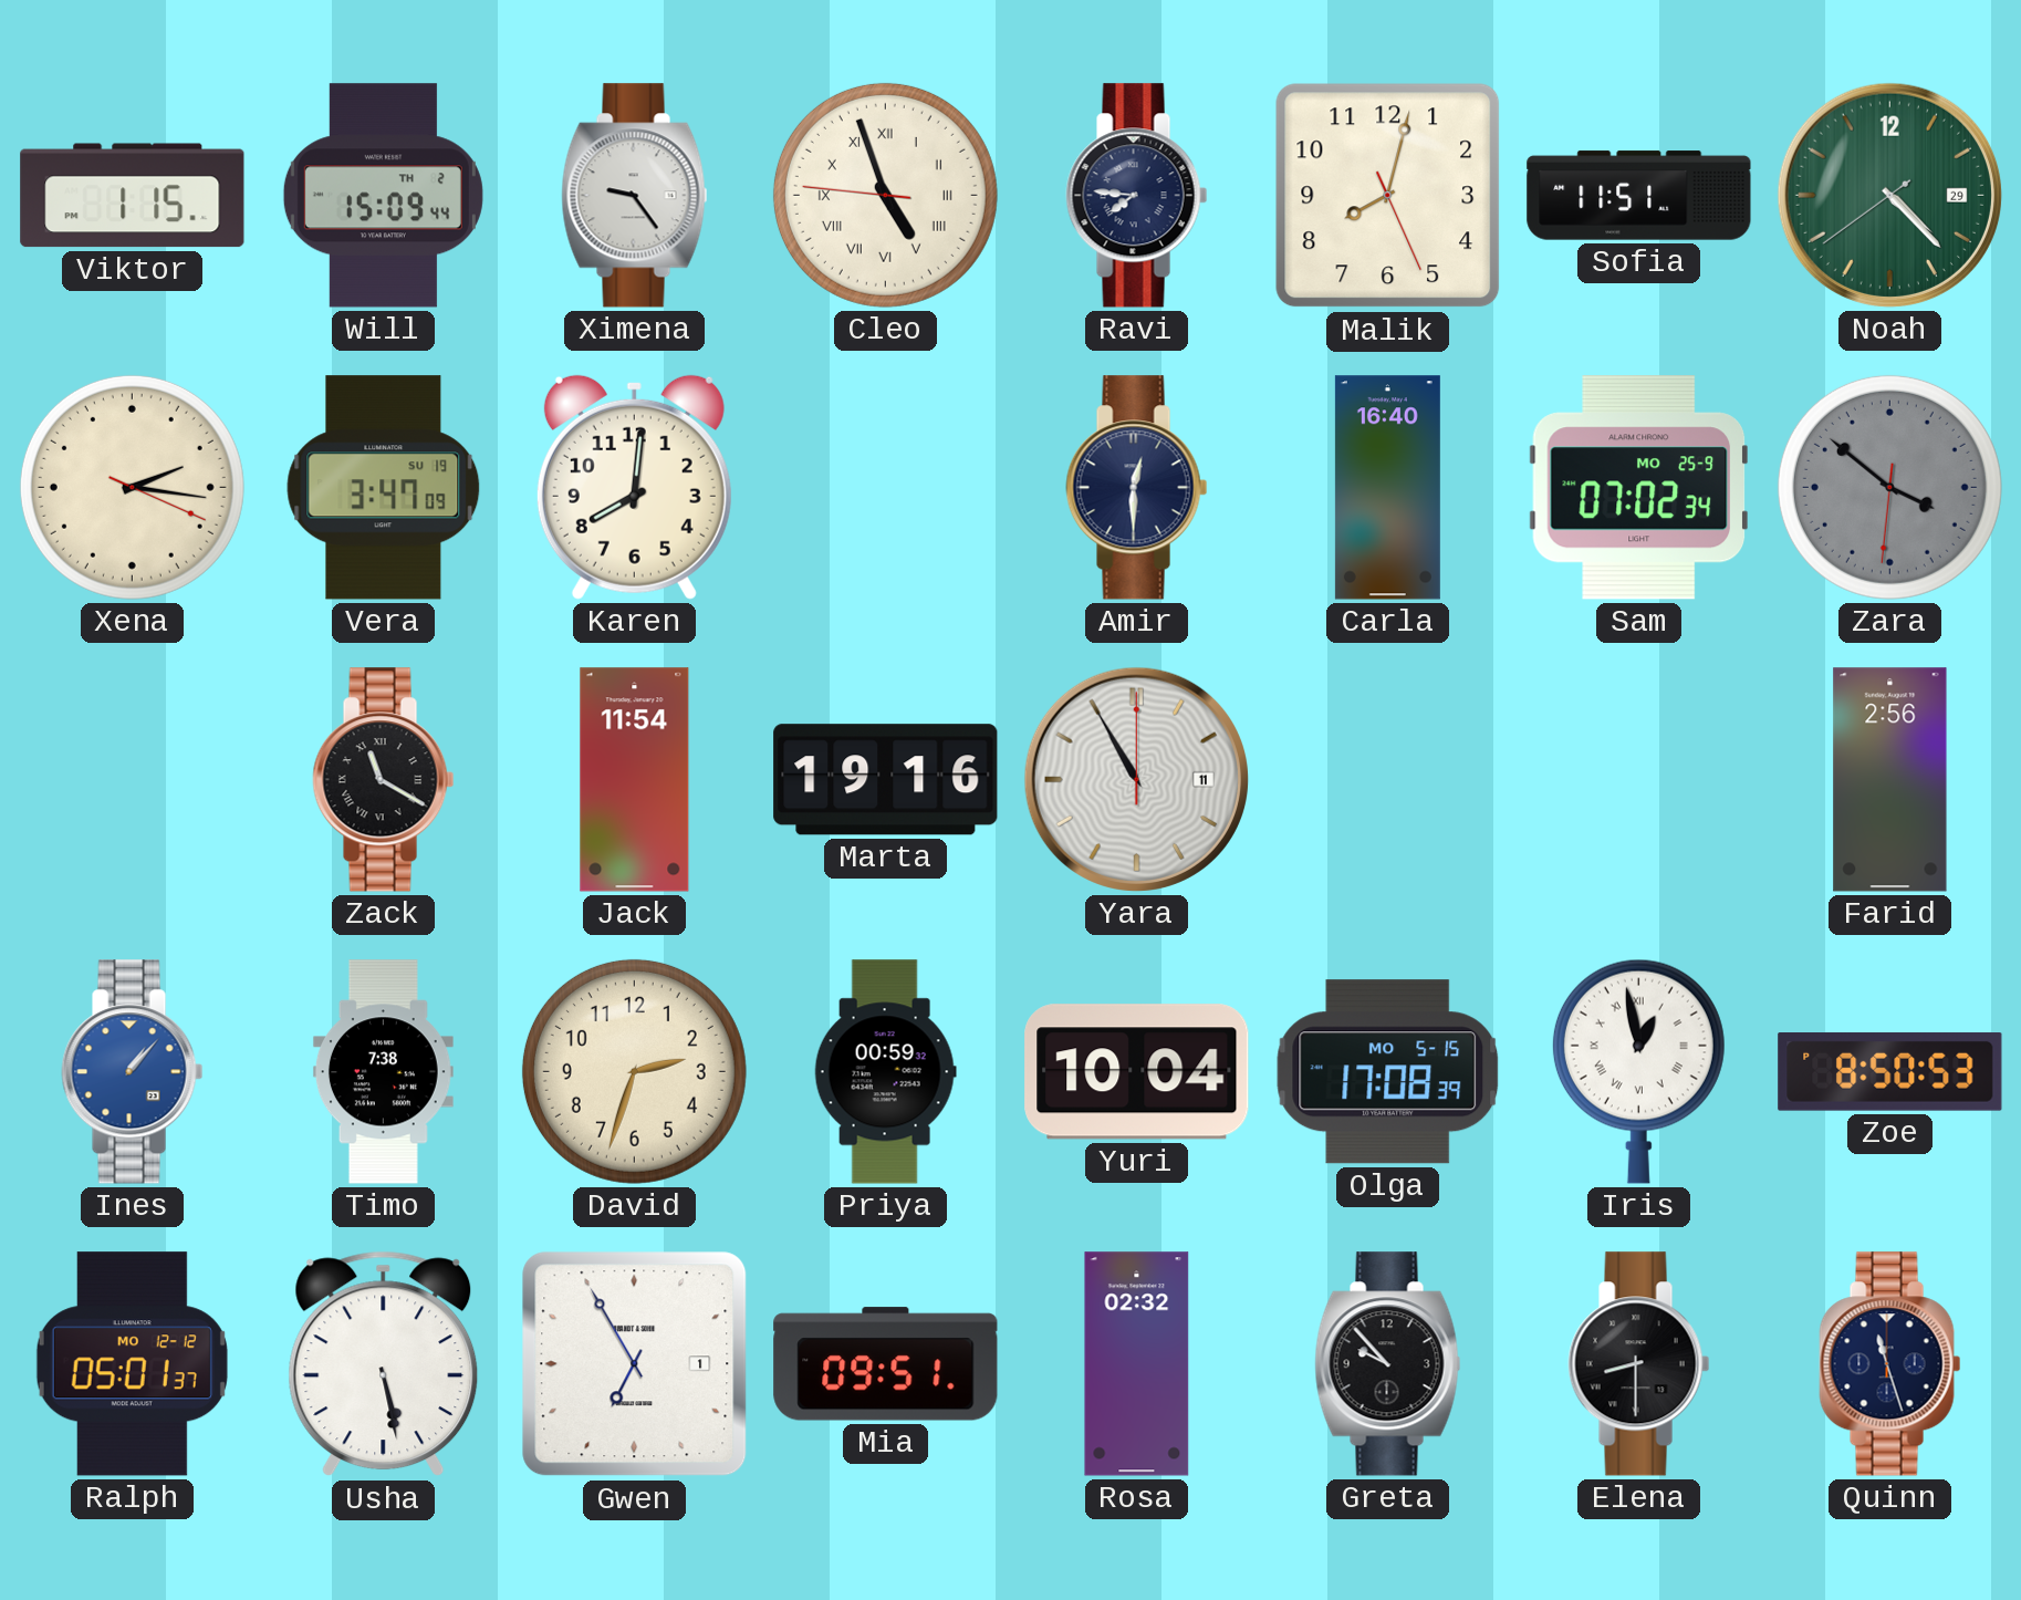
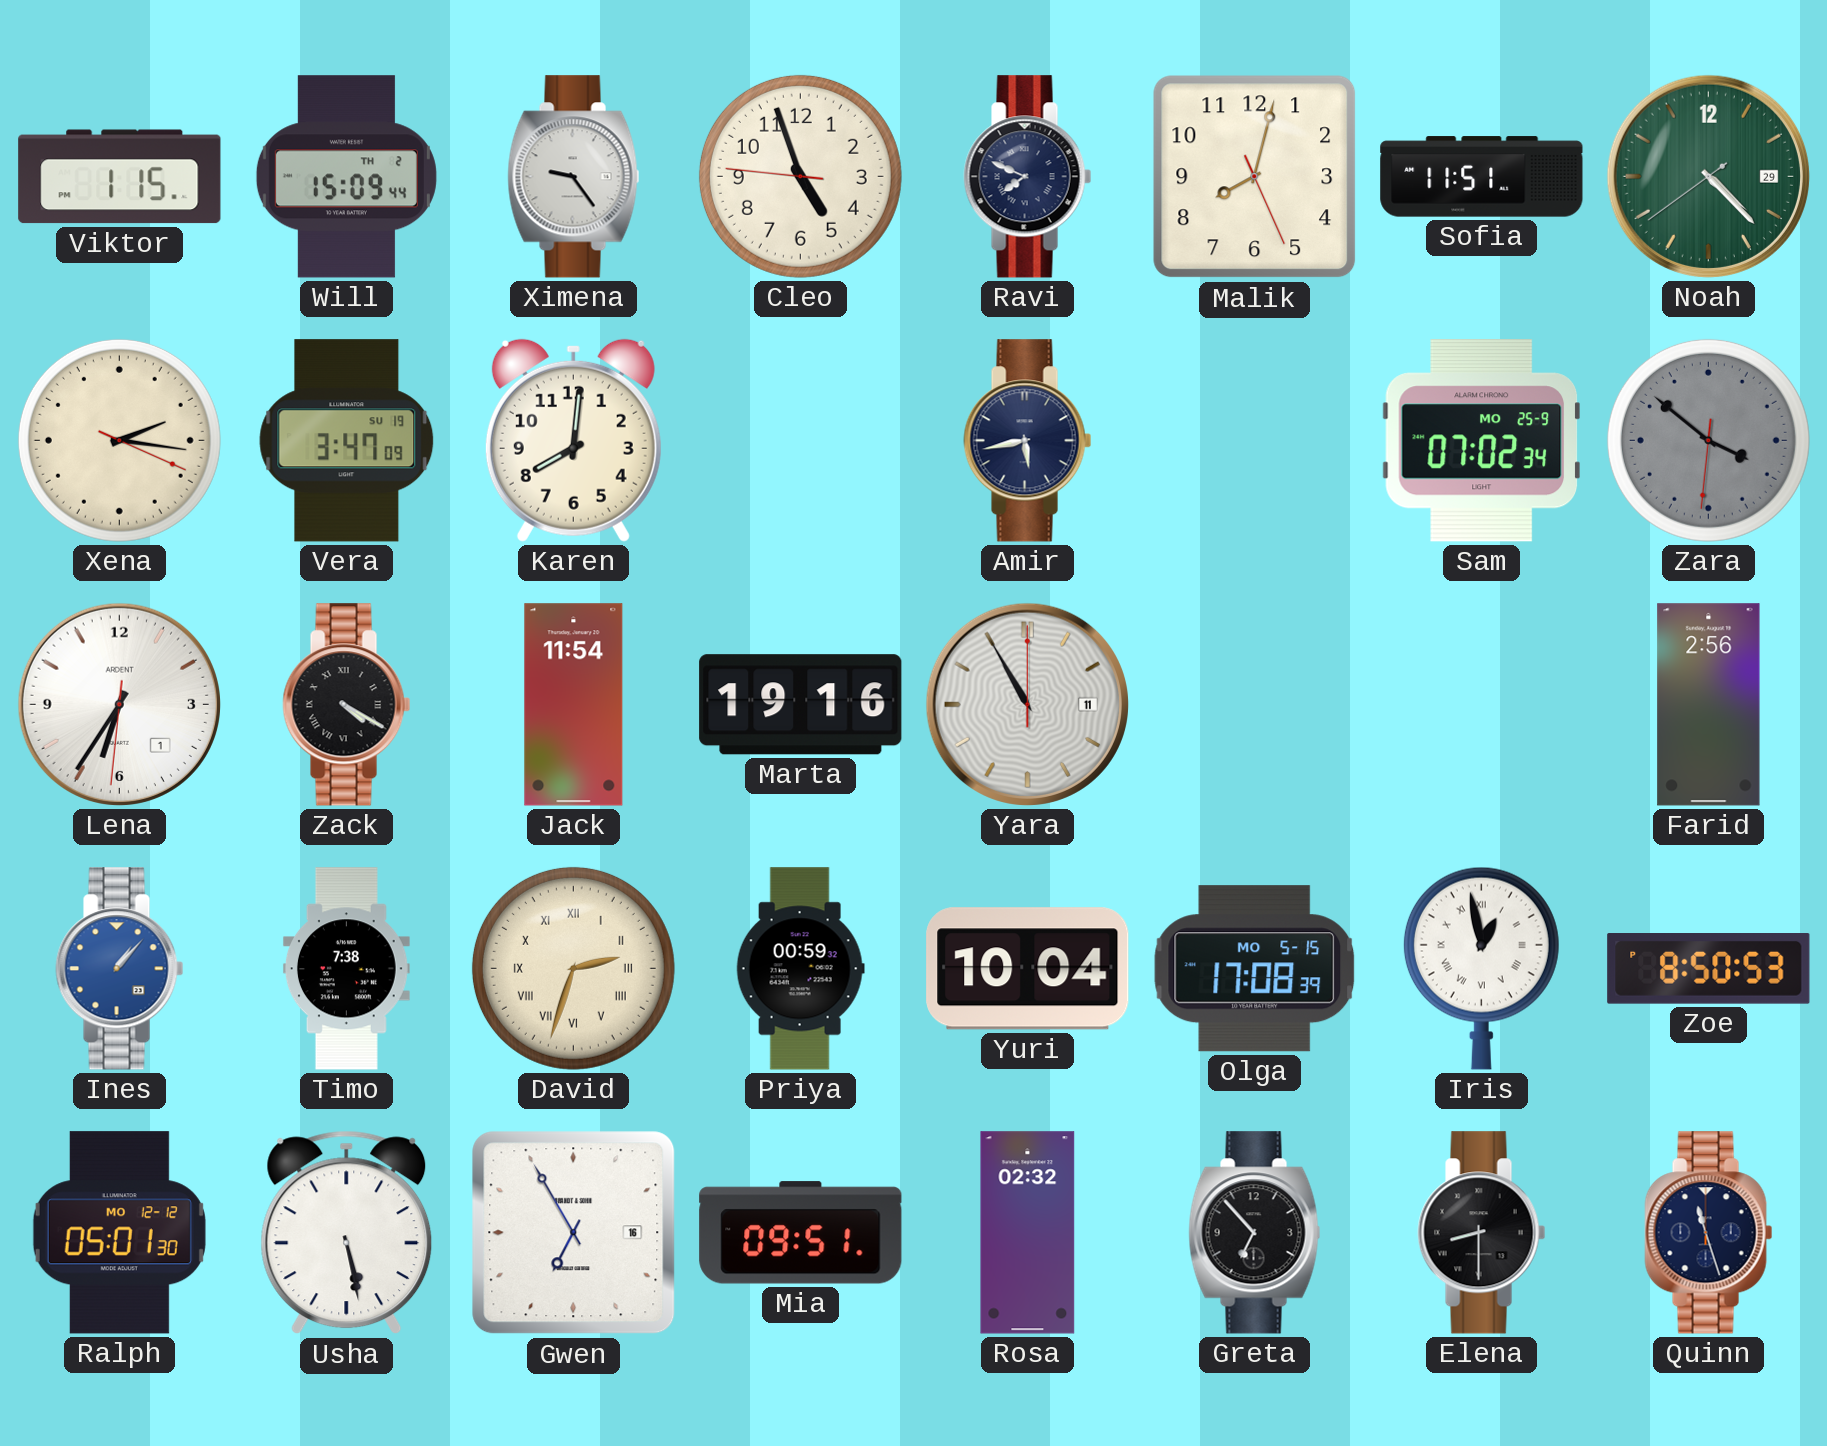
Cleo numerals: Roman -> Arabic
Ravi: 7:46 -> 7:49
Amir: 12:30 -> 5:43
Carla: 16:40 -> none
Lena: none -> 6:35
Zack: 11:20 -> 4:20
David numerals: Arabic -> Roman
Ralph: 05:01:37 -> 05:01:30
Gwen date: 1 -> 16
Greta: 9:53 -> 6:53
